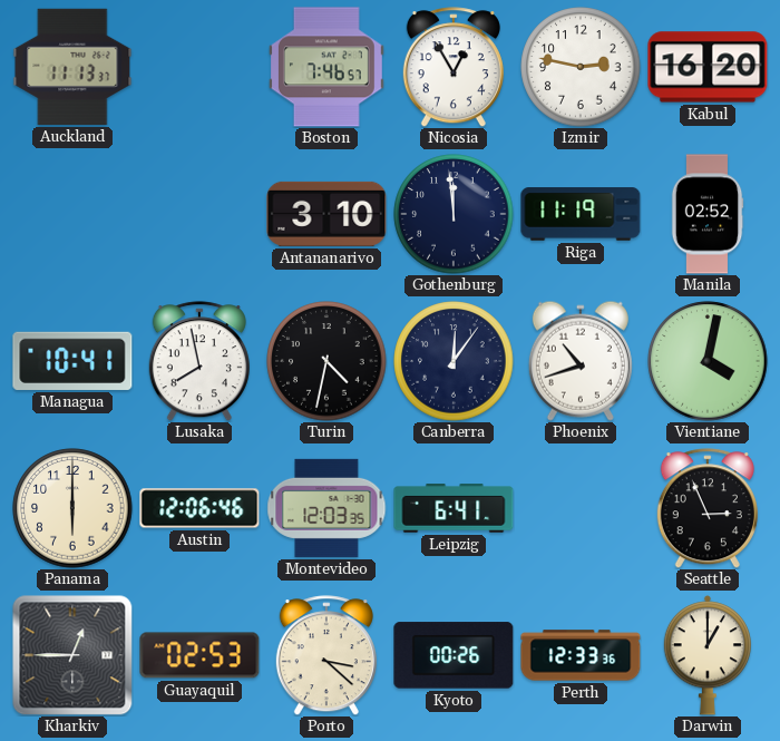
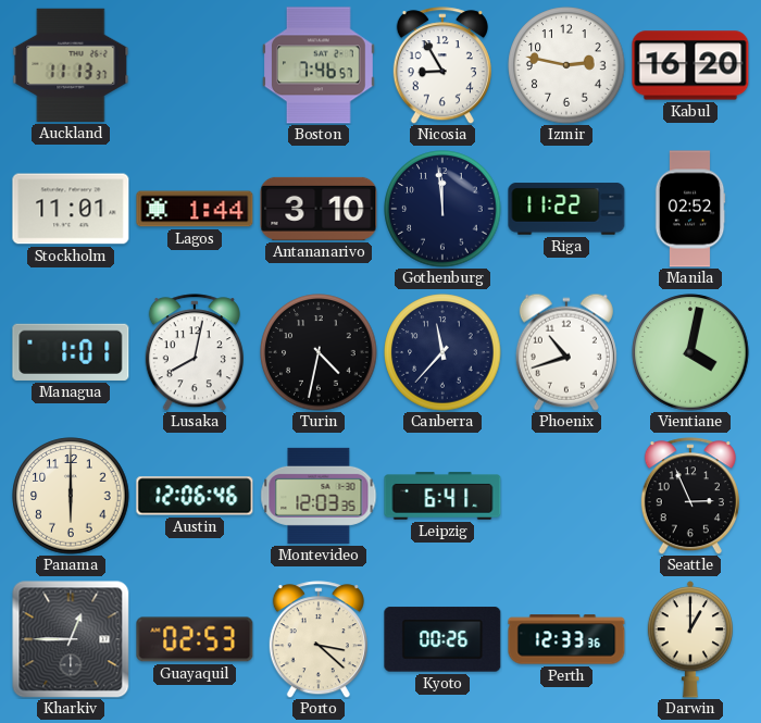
Nicosia: 12:55 -> 8:55
Stockholm: none -> 11:01
Lagos: none -> 1:44
Riga: 11:19 -> 11:22
Managua: 10:41 -> 1:01
Lusaka: 7:58 -> 8:02
Canberra: 12:06 -> 11:37
